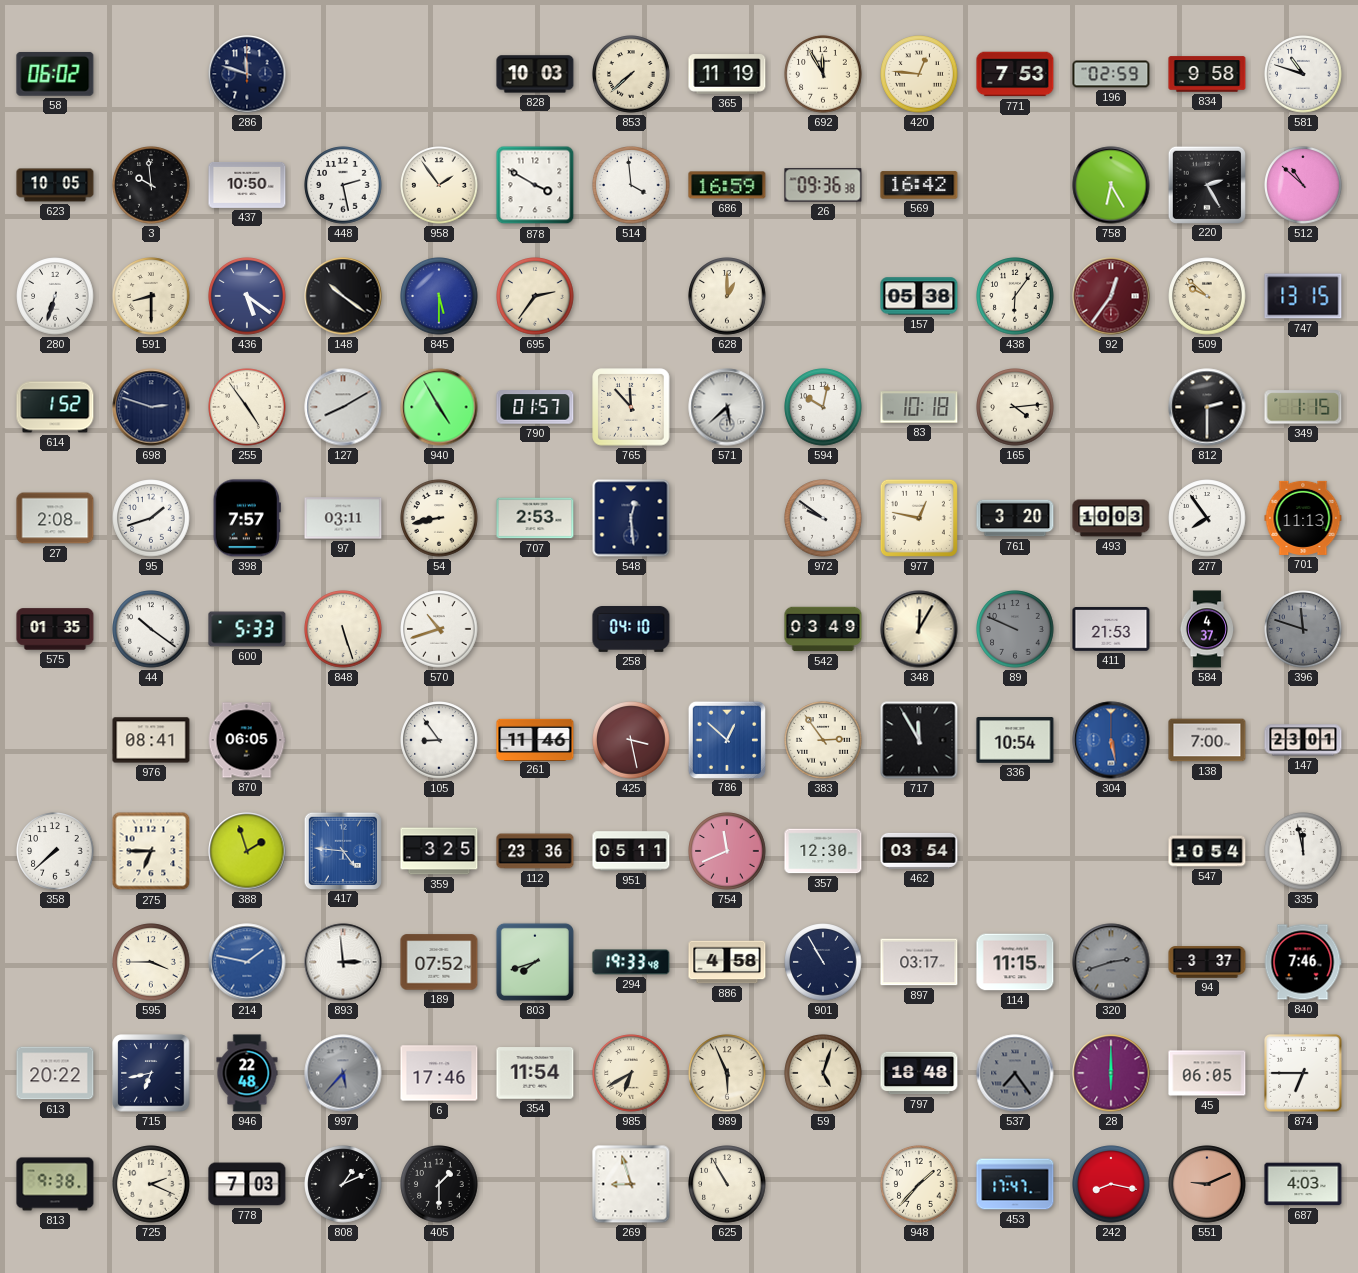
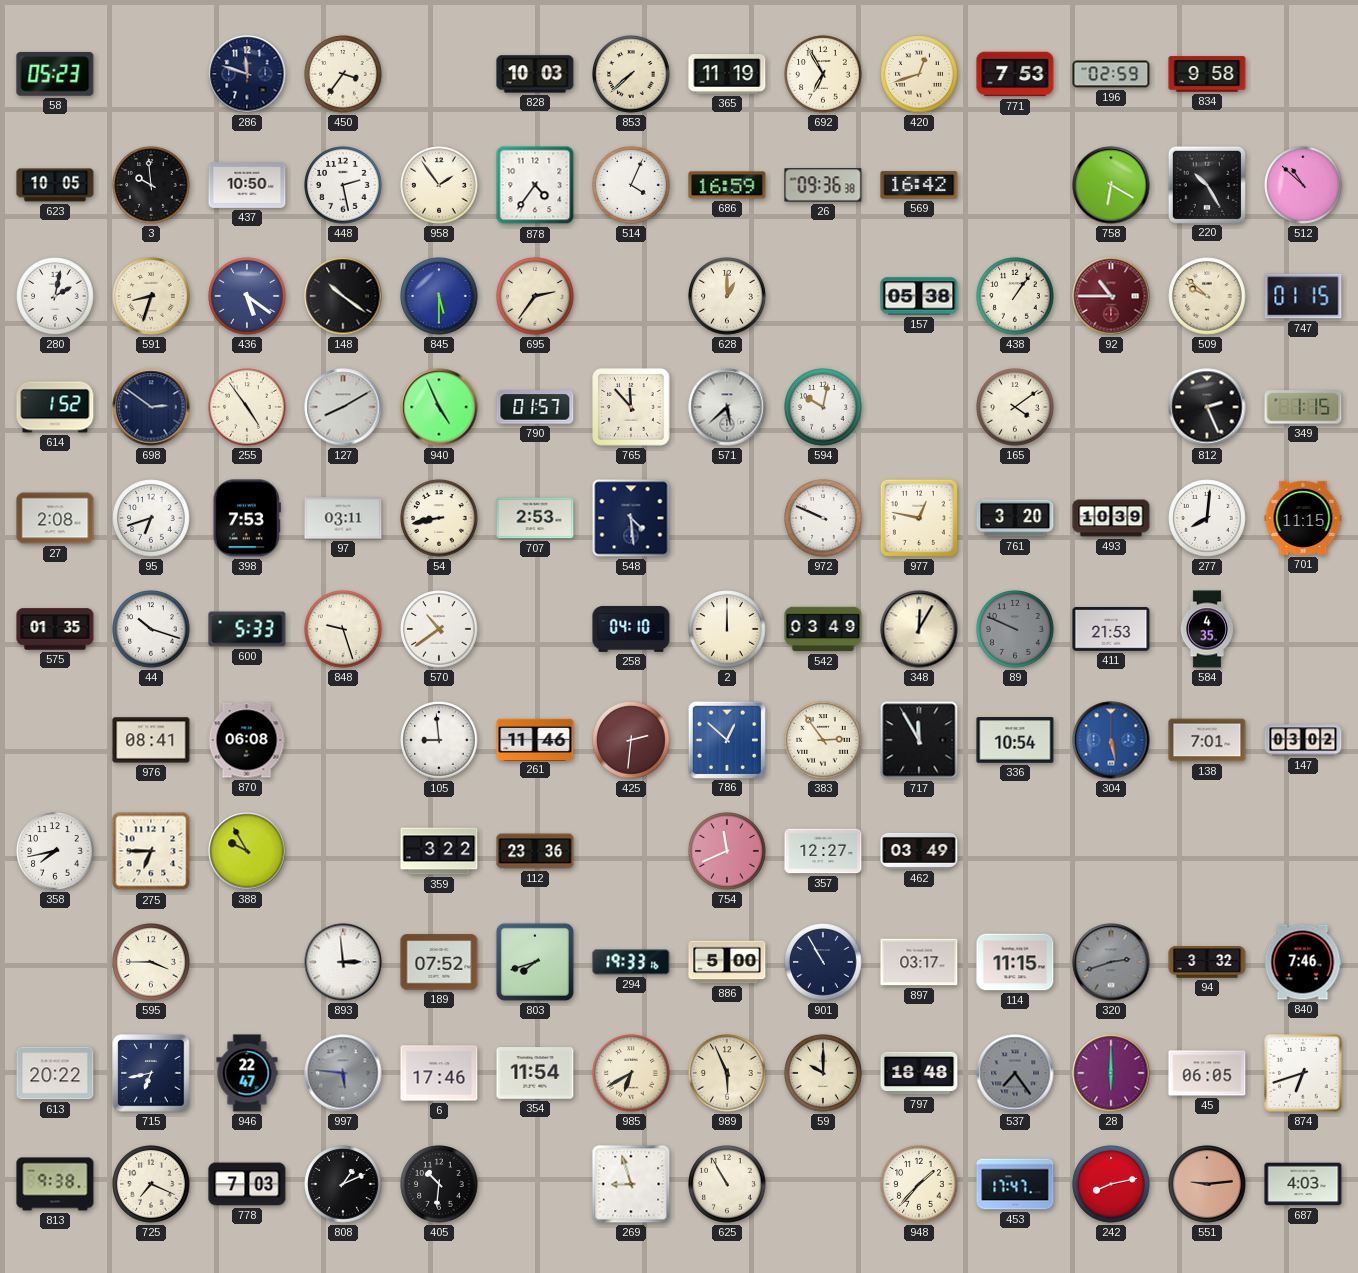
58: 06:02 -> 05:23
450: none -> 3:36
692: 11:55 -> 6:55
420: 12:46 -> 12:42
581: 10:48 -> none
878: 3:50 -> 4:36
514: 3:59 -> 4:04
758: 6:25 -> 6:20
220: 2:25 -> 10:25
280: 6:33 -> 2:02
591: 8:30 -> 8:33
438: 6:06 -> 1:06
92: 12:36 -> 10:45
747: 13:15 -> 01:15
698: 2:48 -> 2:51
940: 4:55 -> 4:56
83: 10:18 -> none
165: 4:14 -> 4:09
812: 2:30 -> 2:26
95: 1:42 -> 6:42
398: 7:57 -> 7:53
548: 12:29 -> 4:29
972: 9:51 -> 9:49
493: 10:03 -> 10:39
277: 7:54 -> 8:01
701: 11:13 -> 11:15
44: 10:21 -> 10:18
848: 5:27 -> 9:27
570: 10:42 -> 10:39
2: none -> 12:00
584: 4:37 -> 4:35
396: 11:48 -> none
870: 06:05 -> 06:08
105: 8:54 -> 8:59
425: 3:28 -> 2:31
138: 7:00 -> 7:01
147: 23:01 -> 03:02
358: 7:38 -> 7:43
388: 1:57 -> 9:55
417: 4:46 -> none
359: 3:25 -> 3:22
951: 05:11 -> none
357: 12:30 -> 12:27
462: 03:54 -> 03:49
547: 10:54 -> none
335: 11:58 -> none
214: 1:47 -> none
294: 19:33:48 -> 19:33:16
886: 4:58 -> 5:00
94: 3:37 -> 3:32
946: 22:48 -> 22:47
997: 5:37 -> 5:46
59: 5:03 -> 10:00
874: 6:45 -> 6:42
725: 2:19 -> 7:19
405: 1:30 -> 10:31
242: 8:17 -> 8:13
551: 9:11 -> 9:14
